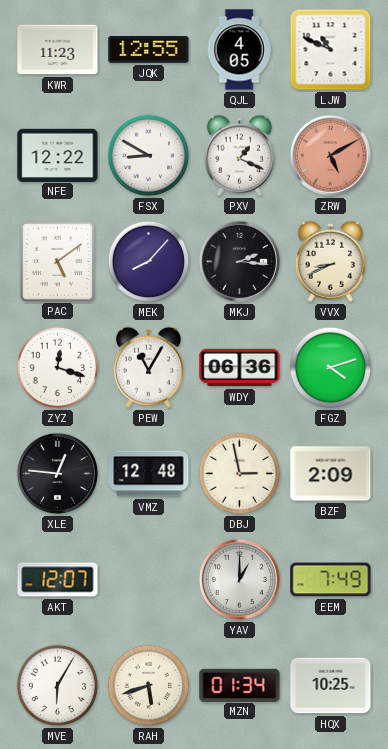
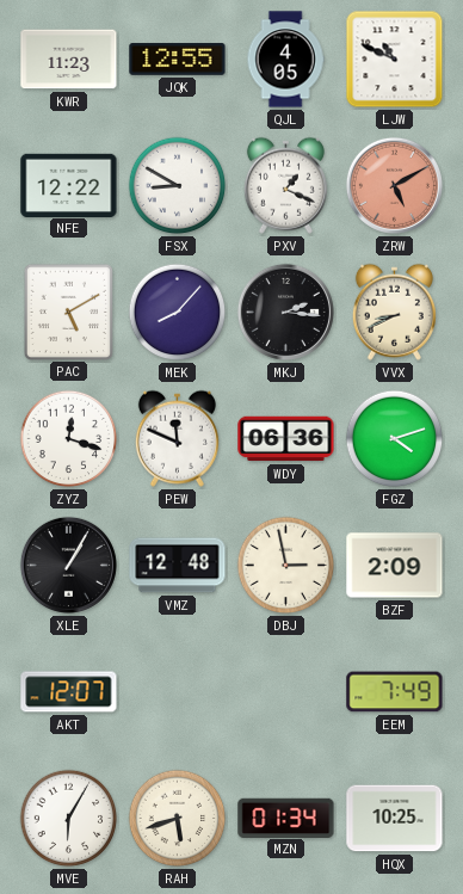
PAC: 5:09 -> 5:10
PEW: 11:05 -> 11:49
XLE: 12:46 -> 1:05
YAV: 1:00 -> none
